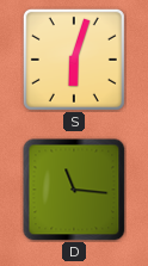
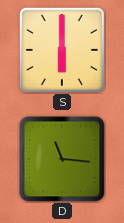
S: 6:03 -> 6:00
